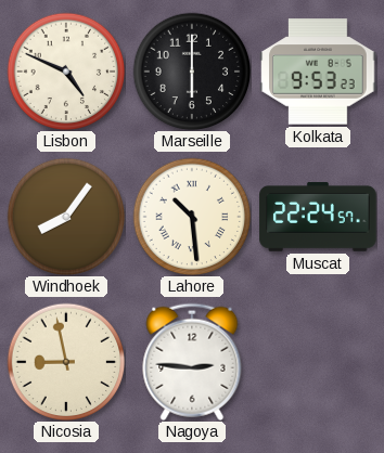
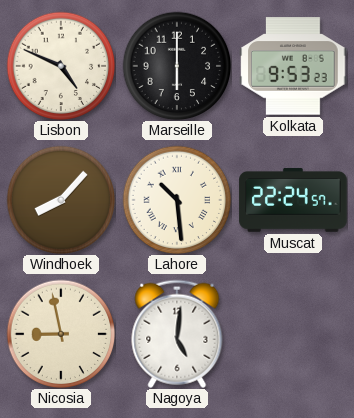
Windhoek: 8:06 -> 8:07
Nagoya: 2:46 -> 5:01
